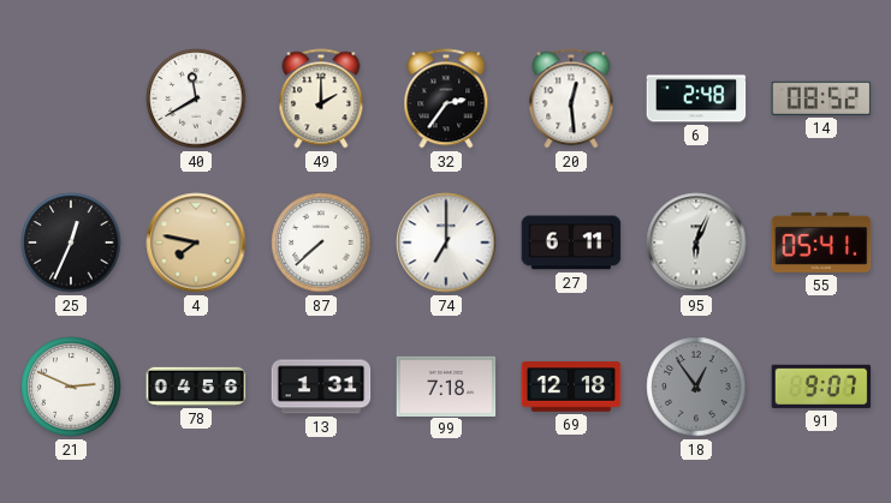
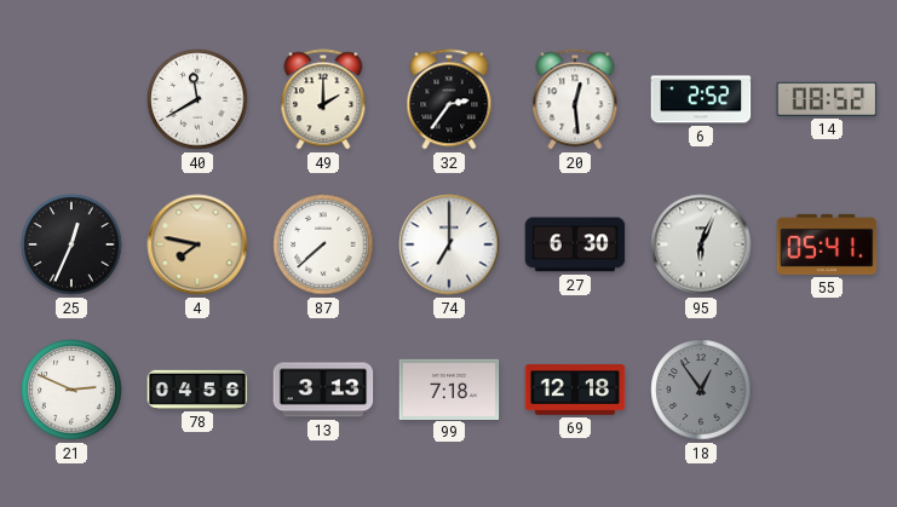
6: 2:48 -> 2:52
27: 6:11 -> 6:30
13: 1:31 -> 3:13
91: 9:07 -> none
